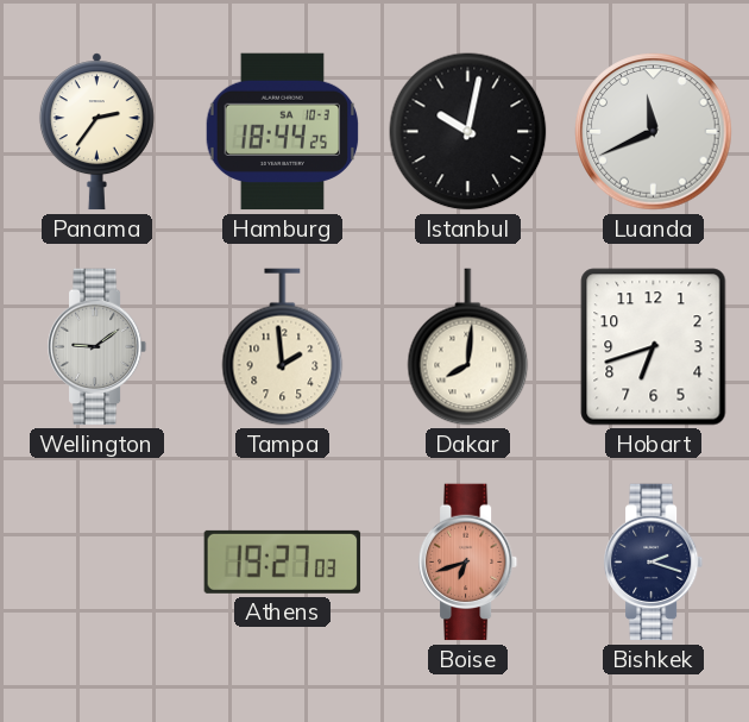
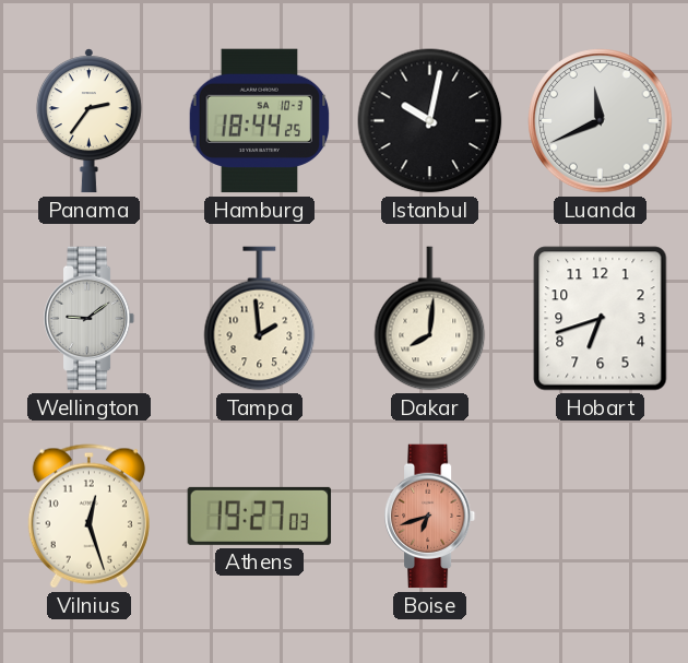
Vilnius: none -> 12:27
Bishkek: 2:18 -> none
